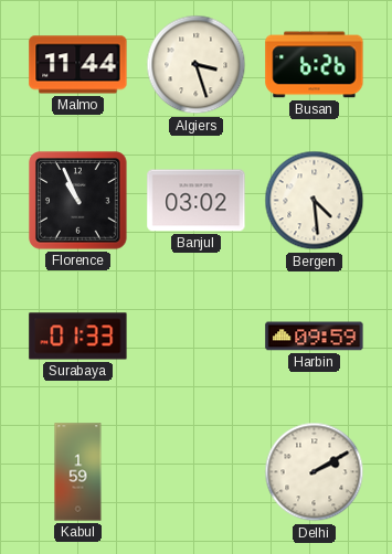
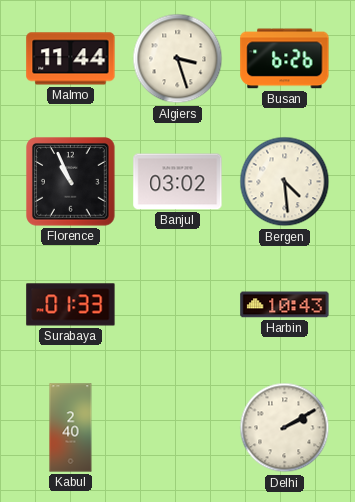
Harbin: 09:59 -> 10:43
Kabul: 1:59 -> 2:40
